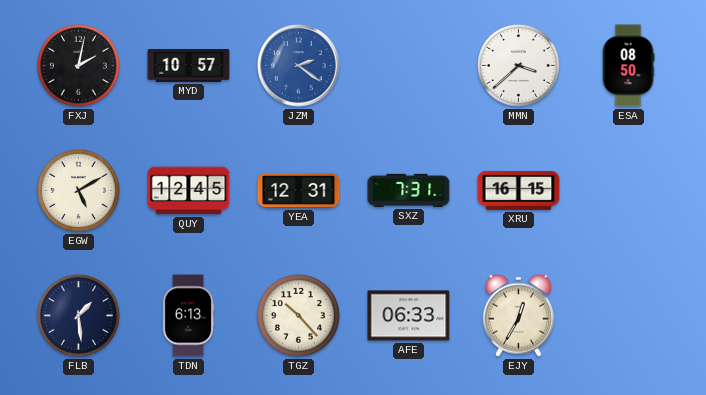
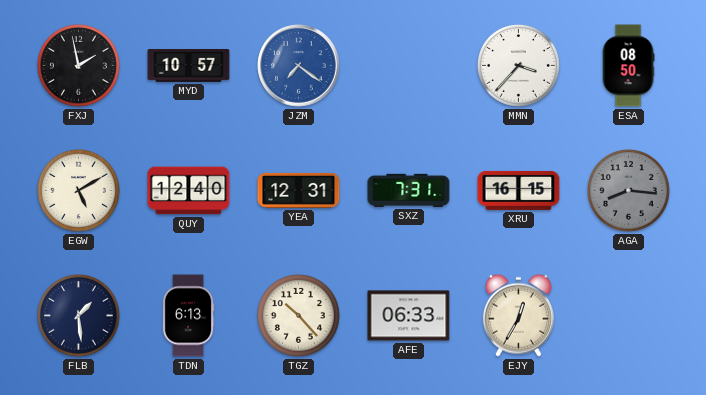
FXJ: 2:02 -> 1:58
JZM: 2:21 -> 7:21
MMN: 3:38 -> 3:37
QUY: 12:45 -> 12:40
AGA: none -> 8:16
